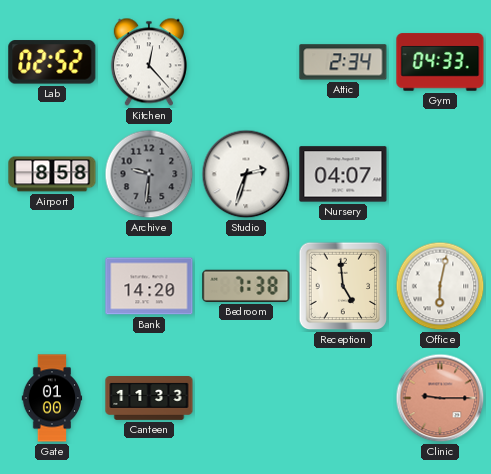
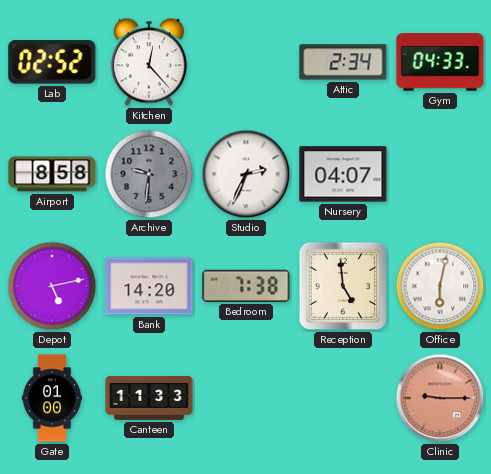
Studio: 2:33 -> 2:34
Depot: none -> 5:13
